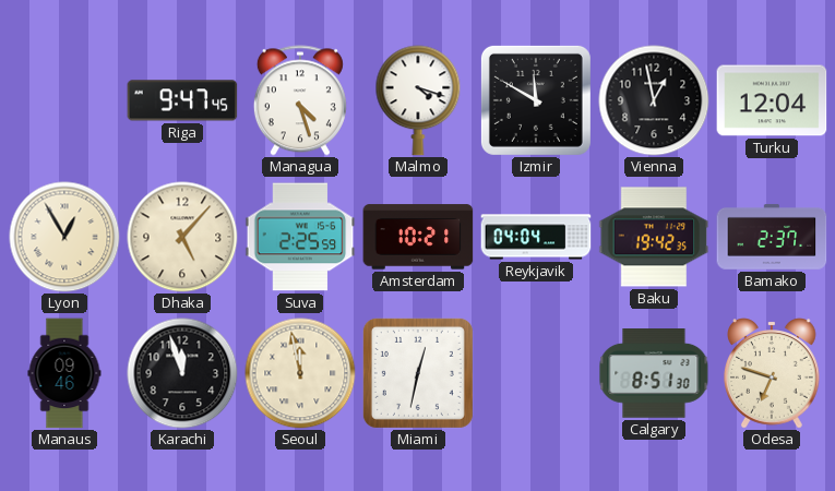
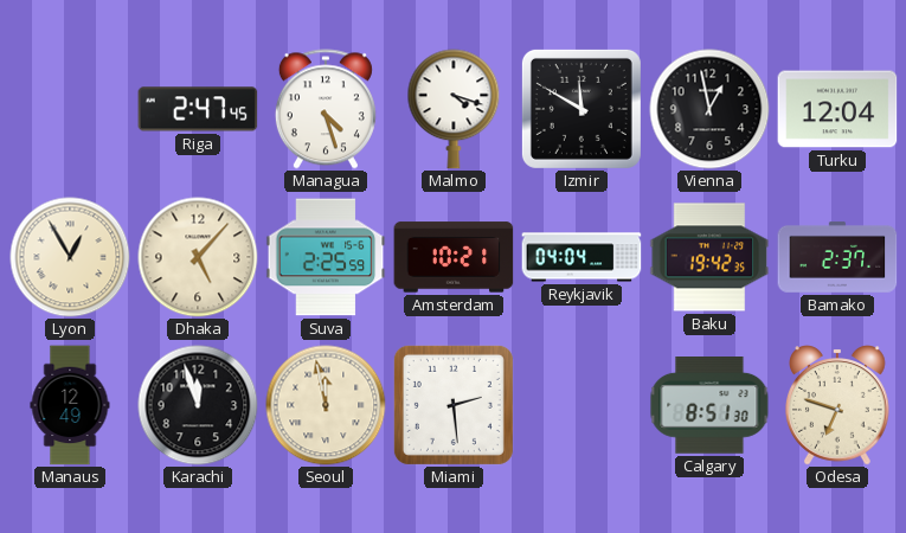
Riga: 9:47 -> 2:47
Manaus: 09:46 -> 12:49
Miami: 12:32 -> 2:29
